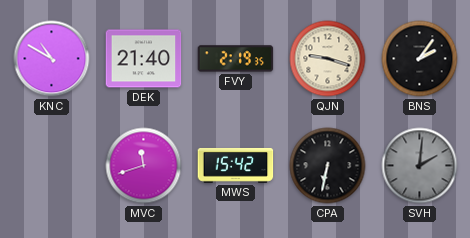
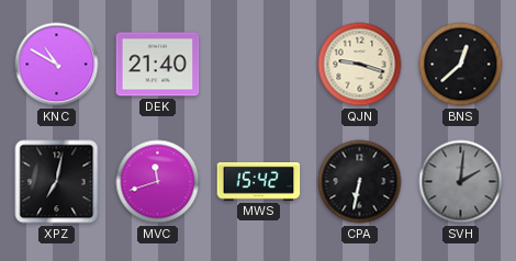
FVY: 2:19 -> none
BNS: 2:06 -> 12:38
XPZ: none -> 7:02
